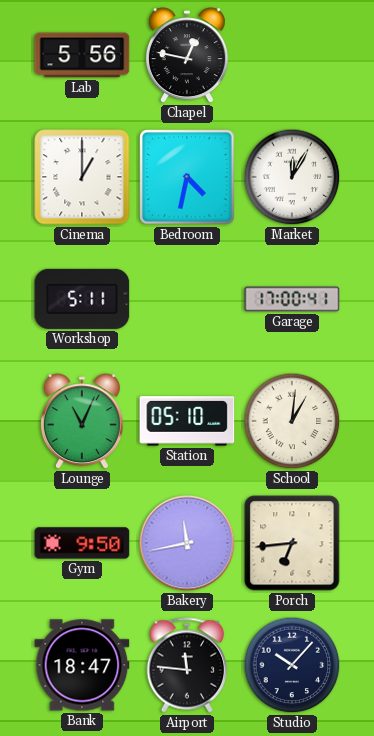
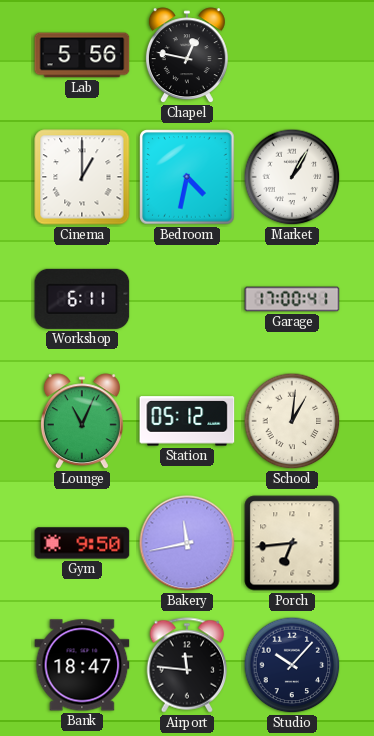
Market: 12:05 -> 1:05
Workshop: 5:11 -> 6:11
Station: 05:10 -> 05:12
